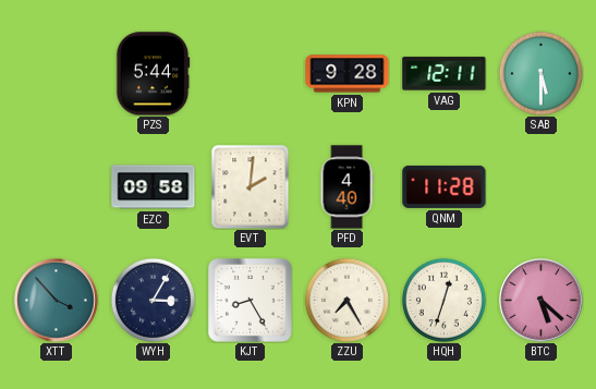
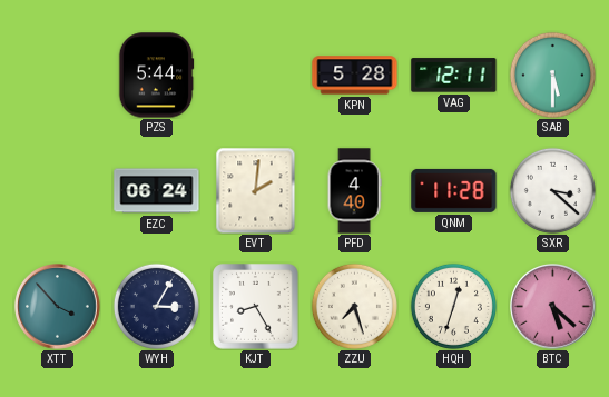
KPN: 9:28 -> 5:28
EZC: 09:58 -> 06:24
SXR: none -> 3:22
ZZU: 7:25 -> 7:27
